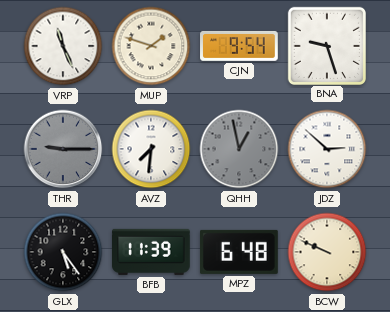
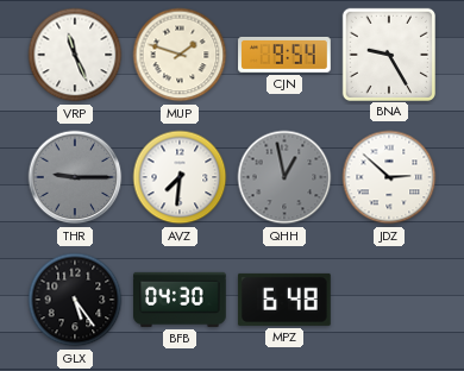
BNA: 9:27 -> 9:25
BFB: 11:39 -> 04:30
BCW: 9:49 -> none
